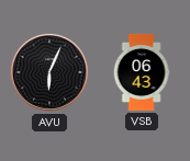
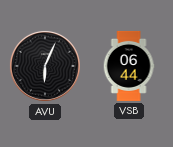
VSB: 06:43 -> 06:44
